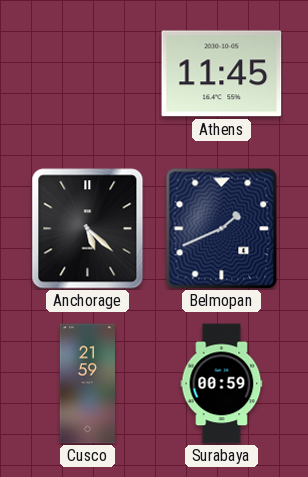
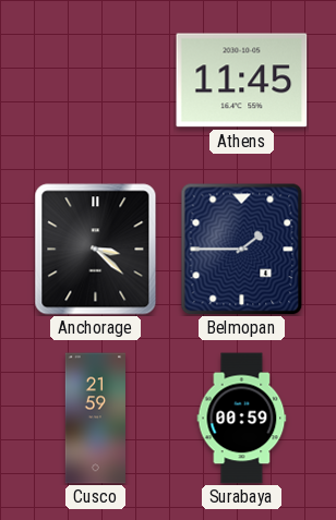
Anchorage: 5:22 -> 3:22
Belmopan: 1:41 -> 1:45
